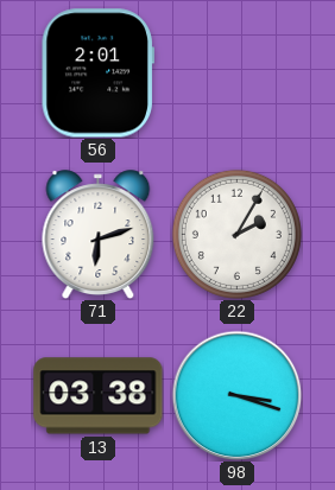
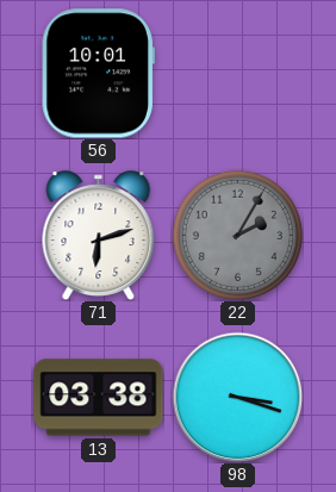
56: 2:01 -> 10:01
22 dial: white -> grey
